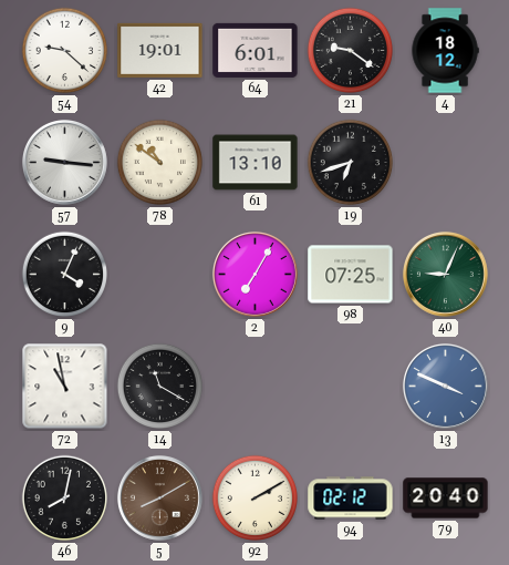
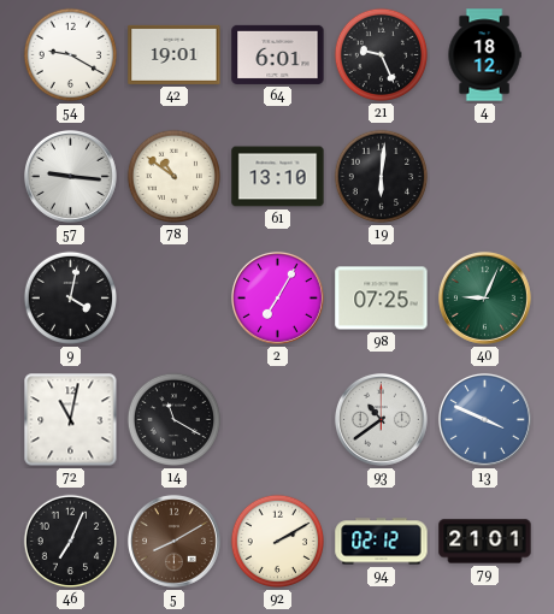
54: 9:22 -> 9:20
21: 9:21 -> 9:26
19: 6:42 -> 6:01
9: 4:04 -> 4:02
72: 10:58 -> 11:02
93: none -> 10:39
46: 8:02 -> 7:04
79: 20:40 -> 21:01
